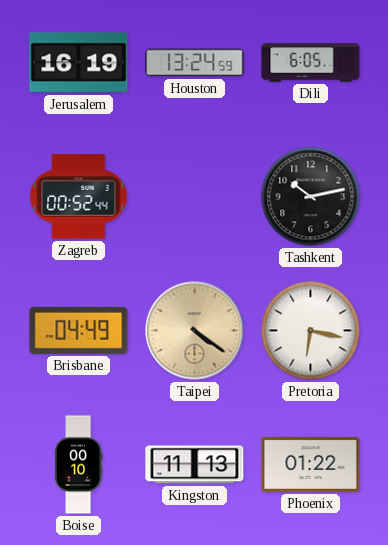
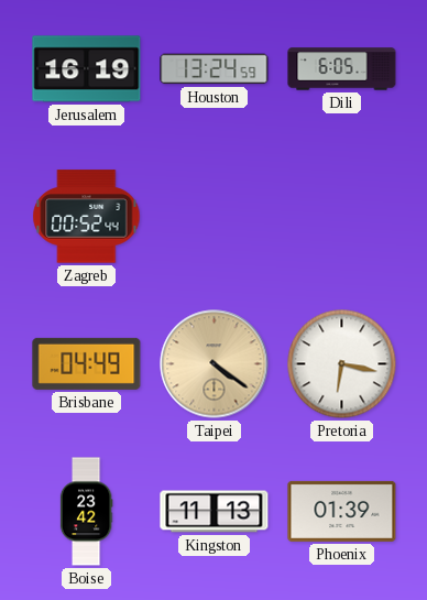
Tashkent: 10:13 -> none
Boise: 00:10 -> 23:42
Phoenix: 01:22 -> 01:39
